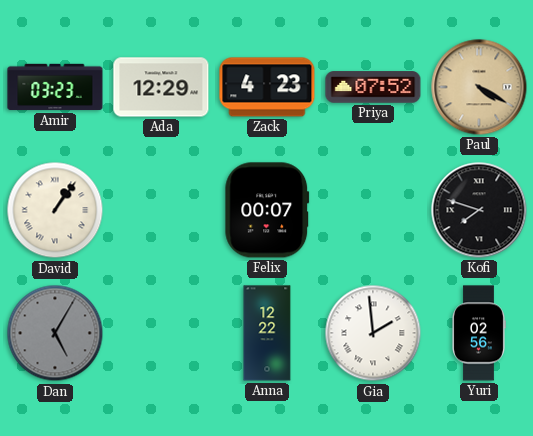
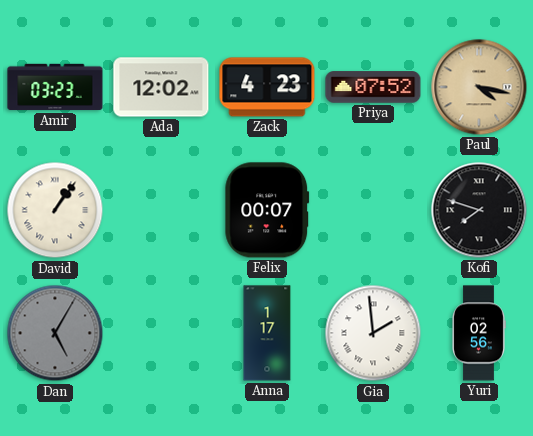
Ada: 12:29 -> 12:02
Paul: 4:20 -> 4:17
Anna: 12:22 -> 1:17
